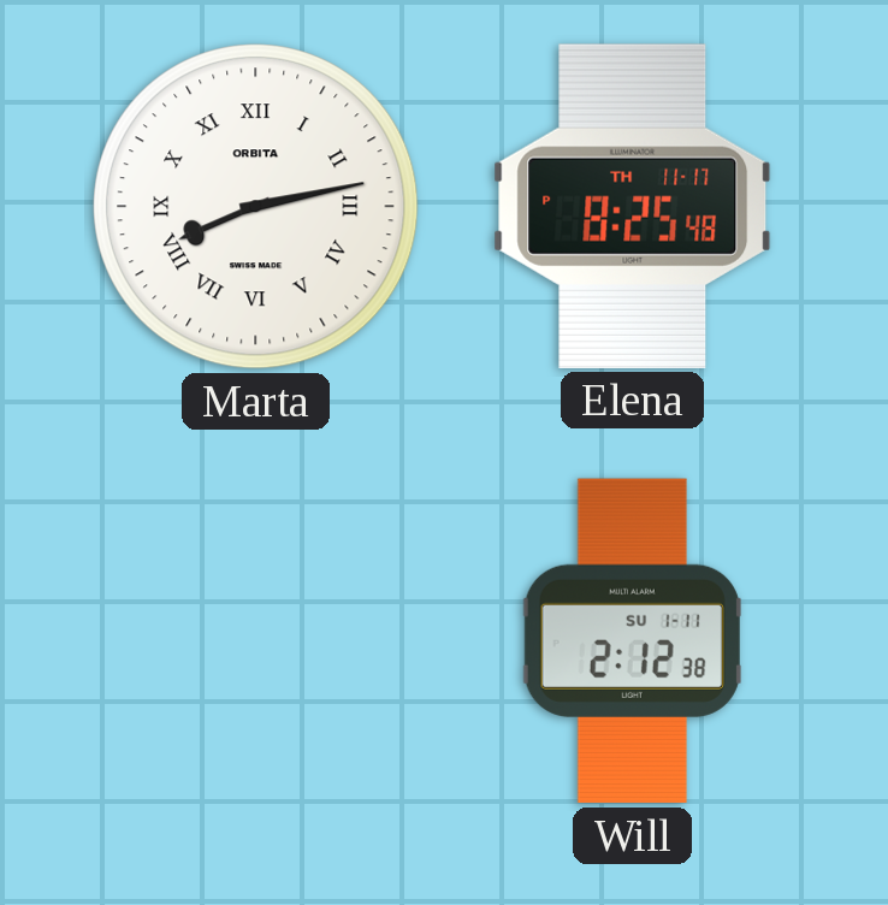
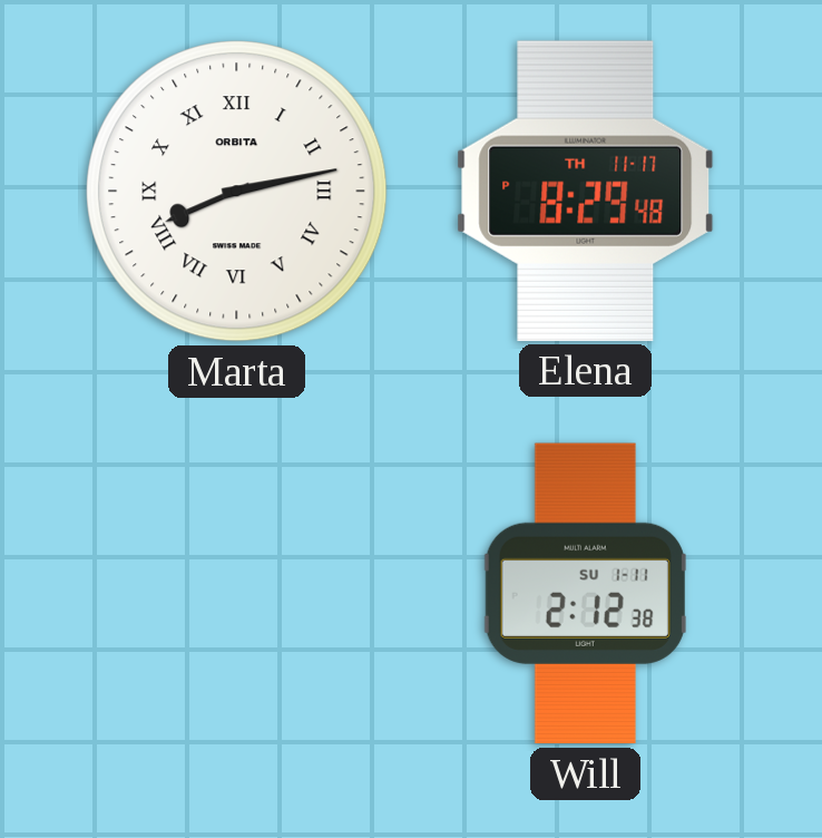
Elena: 8:25 -> 8:29
